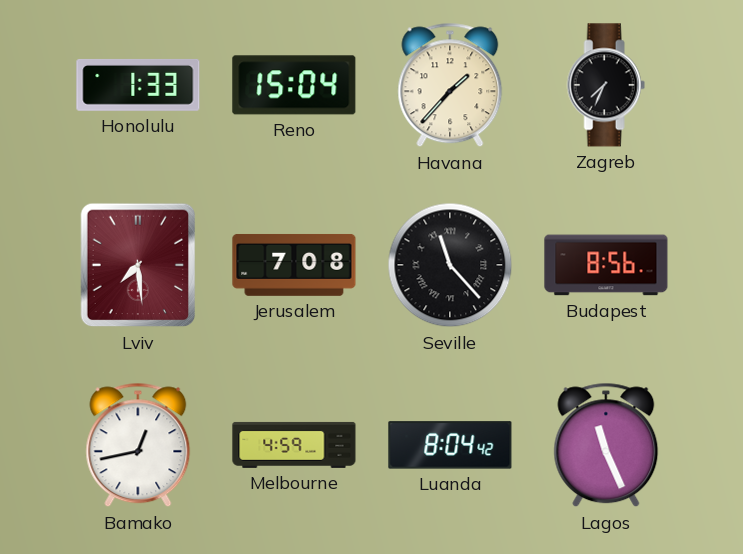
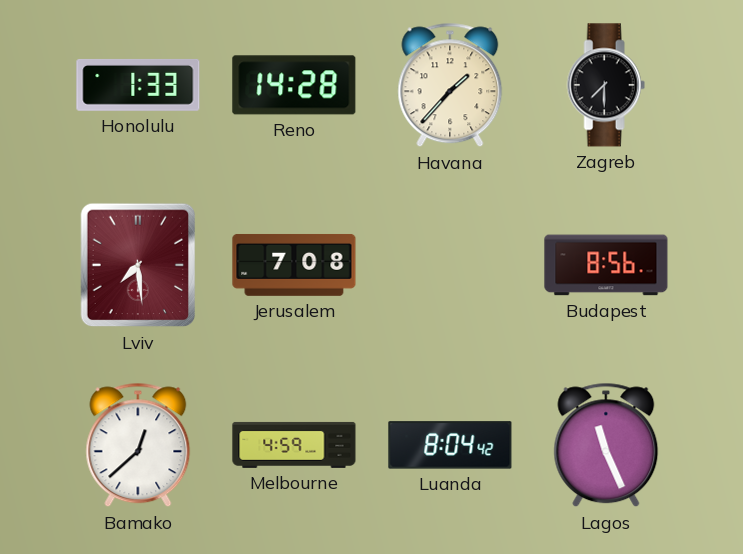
Reno: 15:04 -> 14:28
Zagreb: 7:34 -> 7:30
Seville: 11:23 -> none
Bamako: 12:43 -> 12:38
